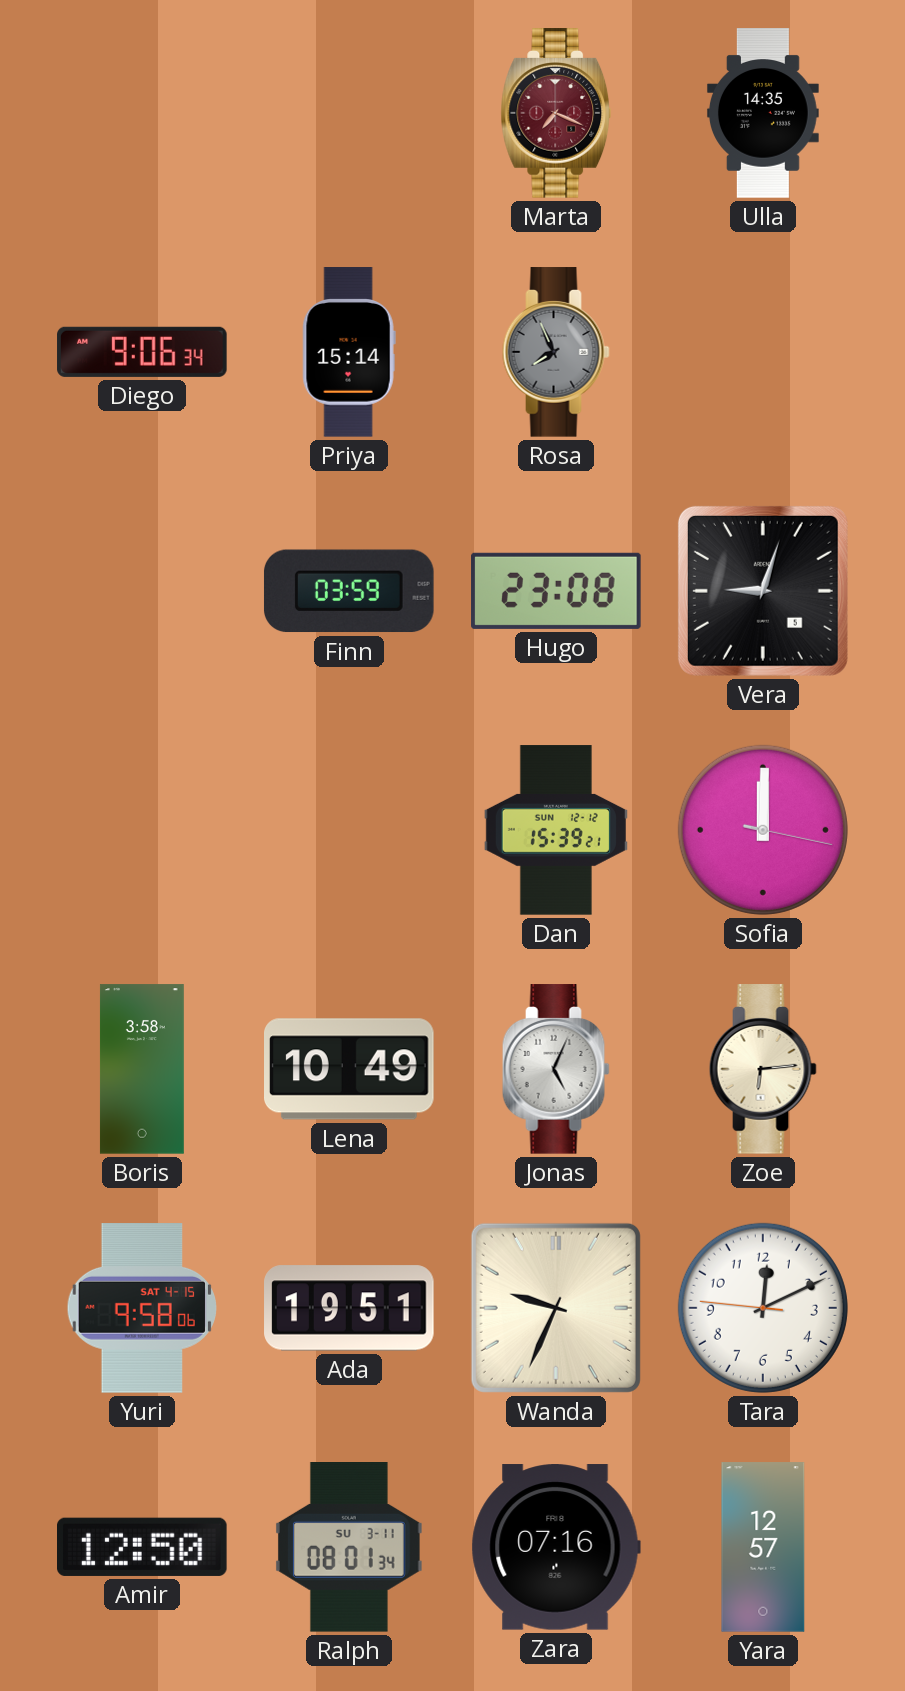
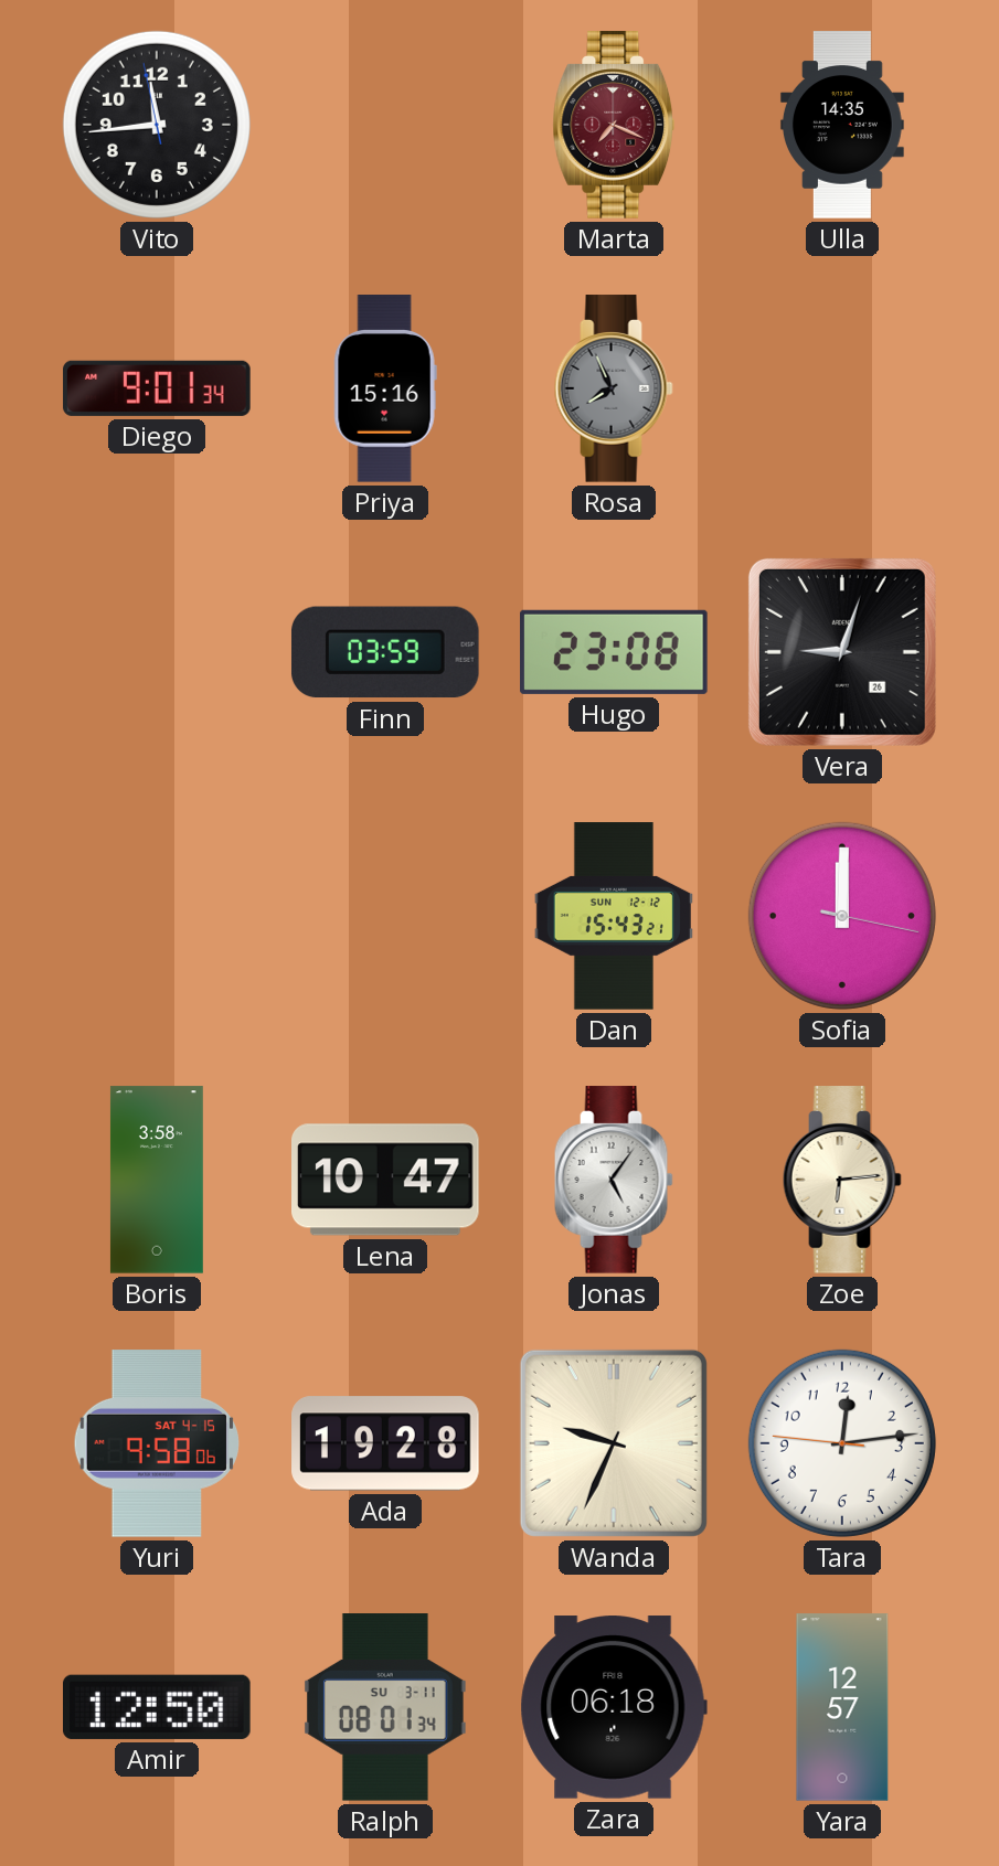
Vito: none -> 11:43
Diego: 9:06 -> 9:01
Priya: 15:14 -> 15:16
Vera date: 5 -> 26
Dan: 15:39 -> 15:43
Lena: 10:49 -> 10:47
Jonas: 5:04 -> 5:06
Ada: 19:51 -> 19:28
Tara: 12:10 -> 12:13
Zara: 07:16 -> 06:18
